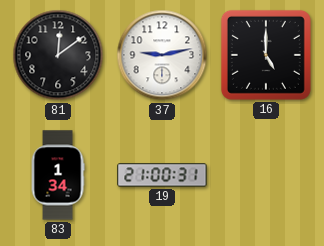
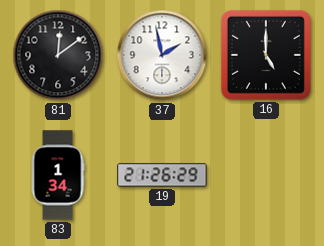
37: 9:13 -> 1:58
19: 21:00 -> 21:26
